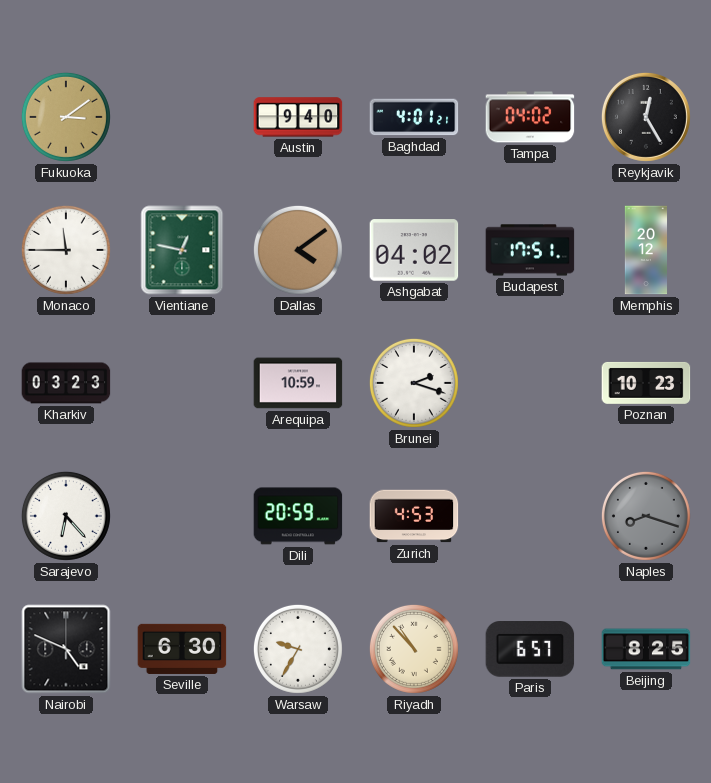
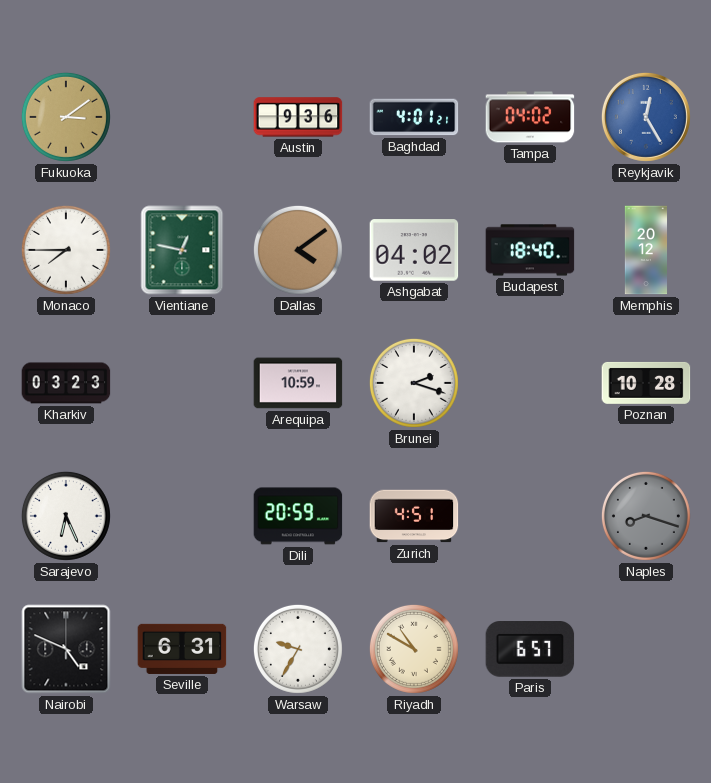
Austin: 9:40 -> 9:36
Reykjavik dial: black -> blue
Monaco: 11:45 -> 7:45
Budapest: 17:51 -> 18:40
Poznan: 10:23 -> 10:28
Sarajevo: 6:23 -> 6:26
Zurich: 4:53 -> 4:51
Seville: 6:30 -> 6:31
Riyadh: 10:53 -> 10:50
Beijing: 8:25 -> none
